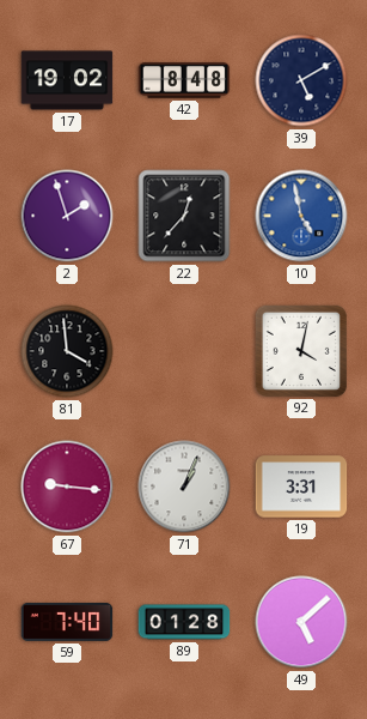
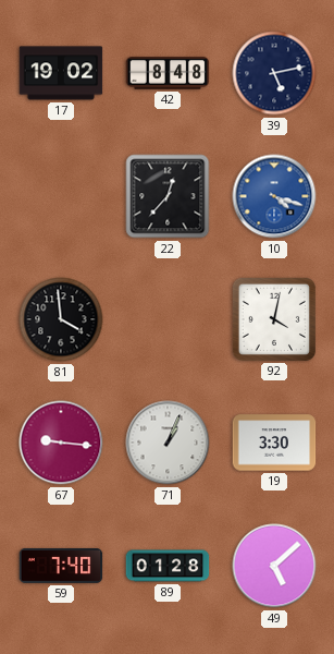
39: 5:10 -> 5:13
2: 1:57 -> none
10: 4:58 -> 4:18
19: 3:31 -> 3:30
